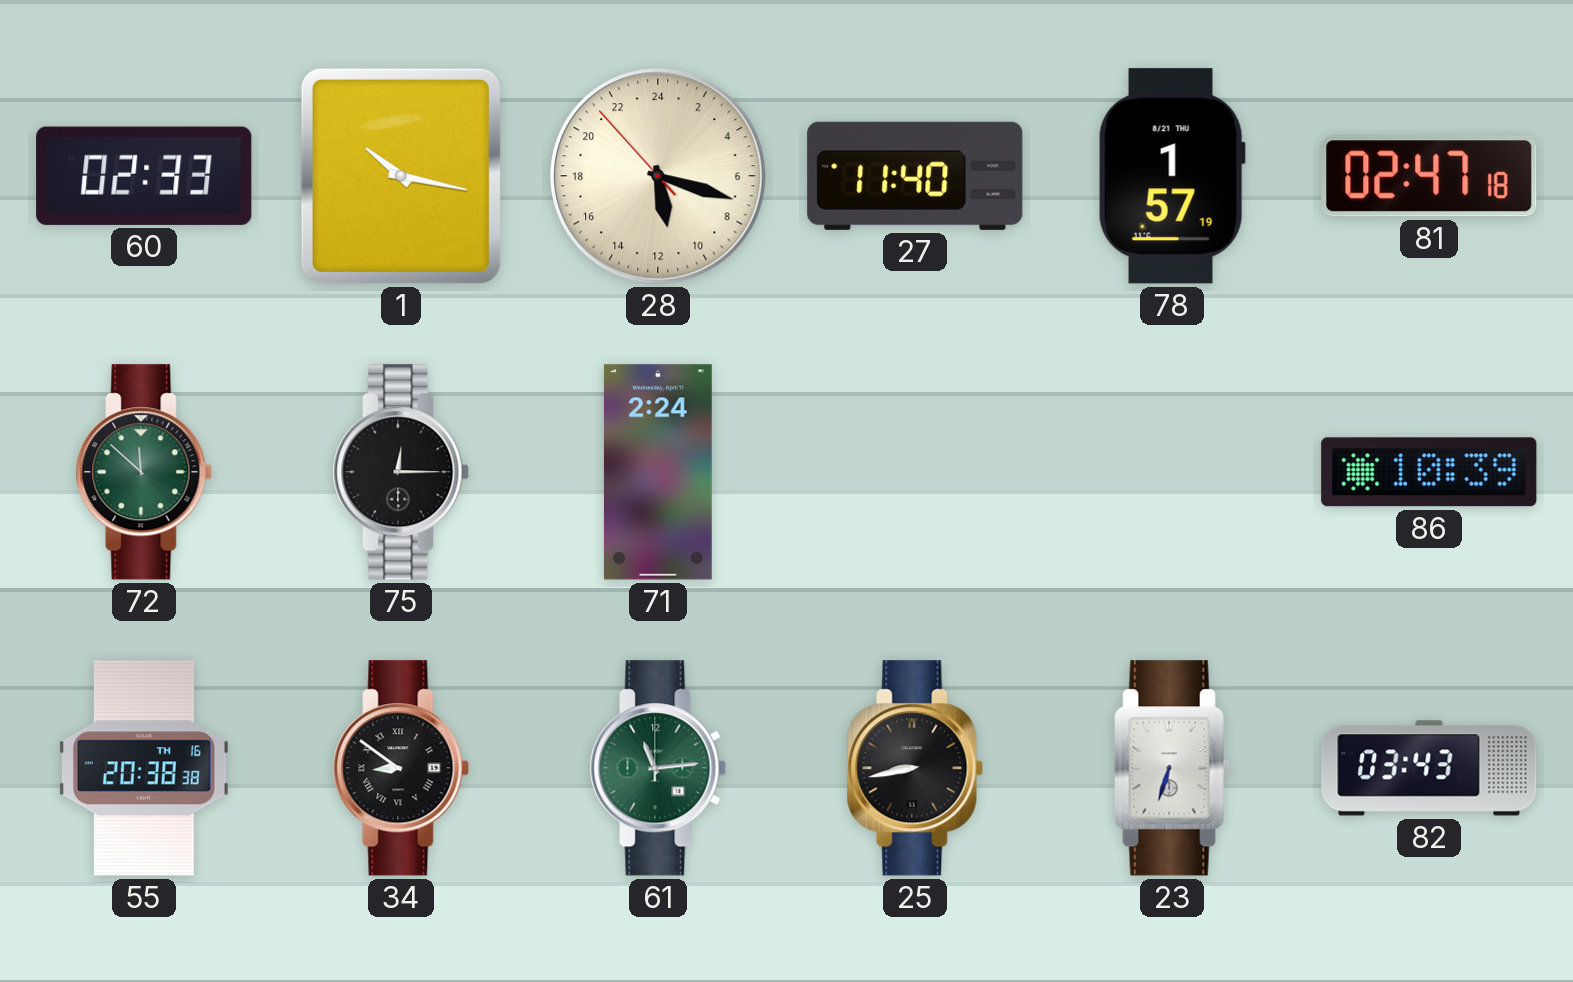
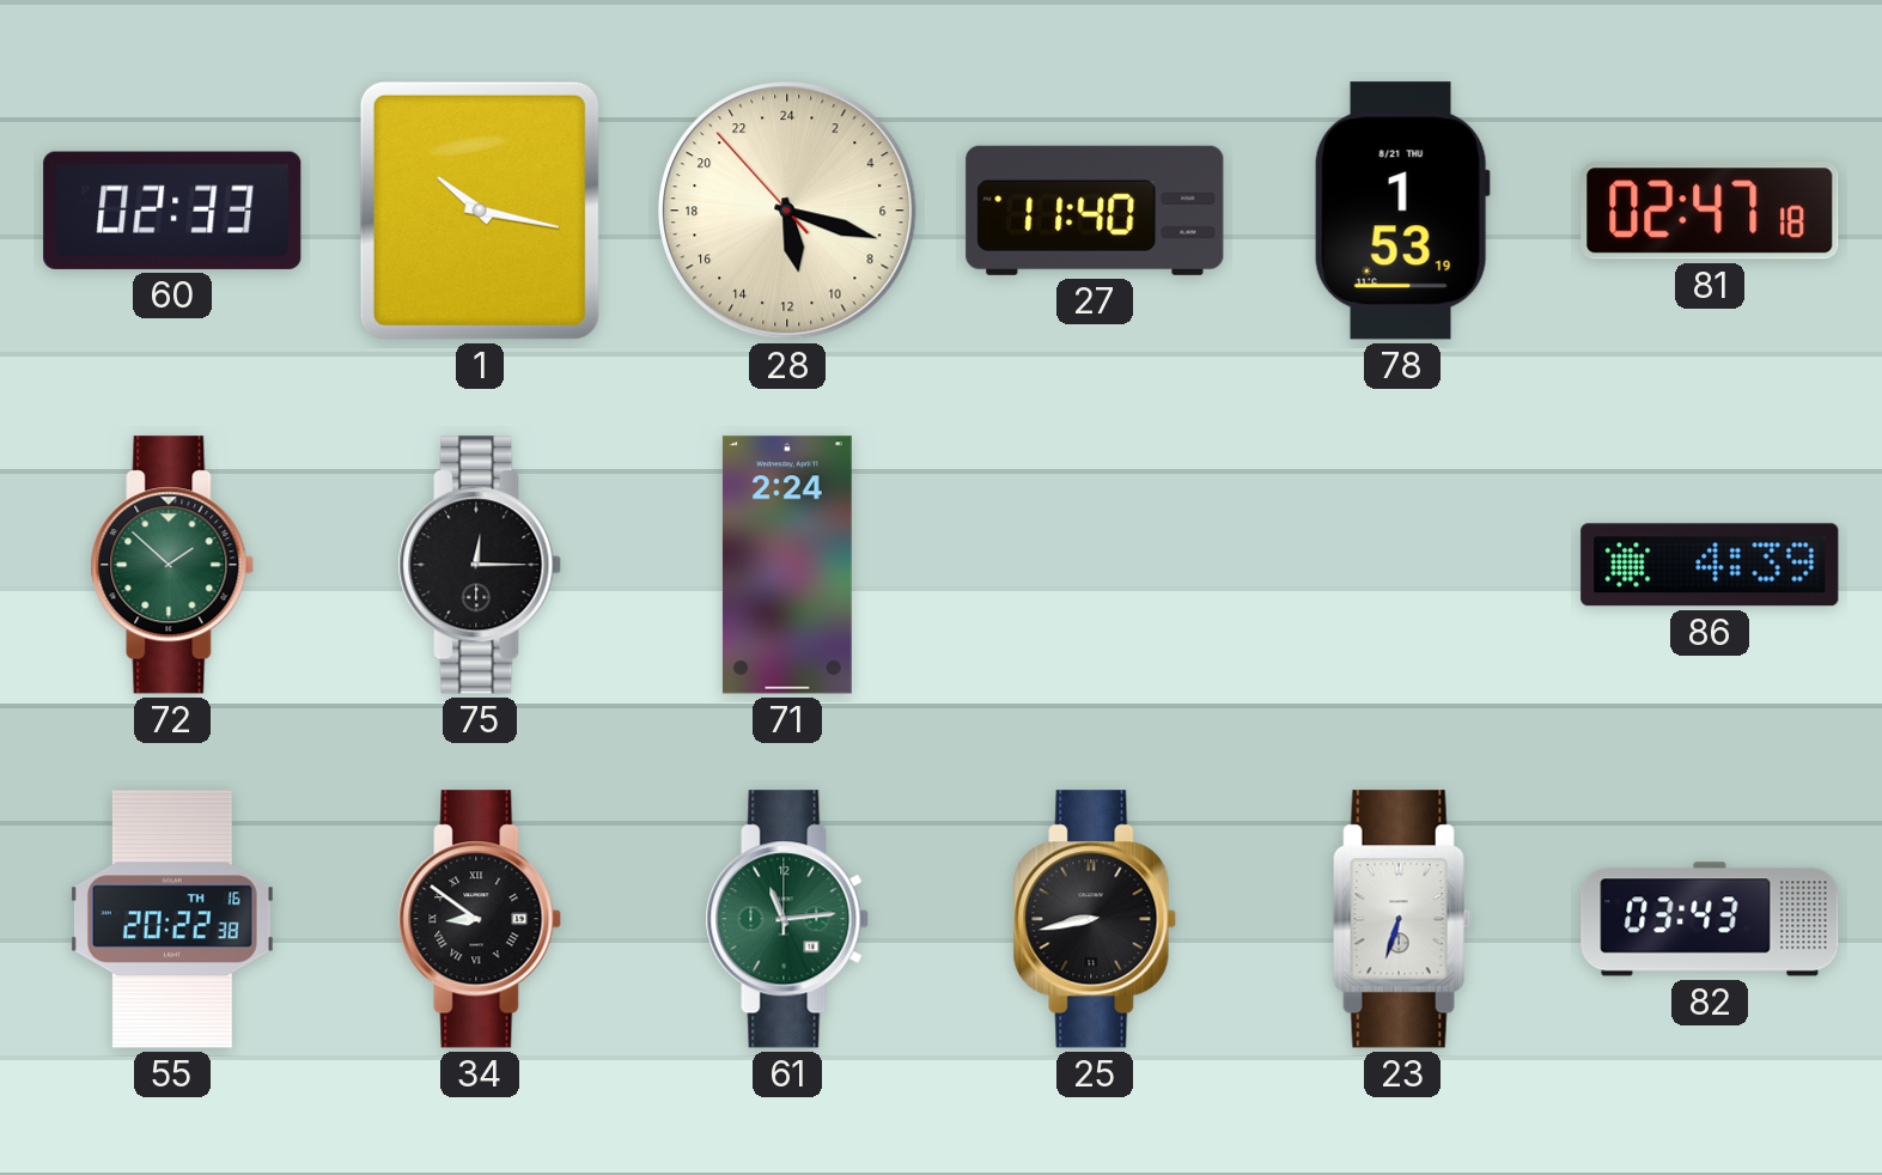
78: 1:57 -> 1:53
72: 11:52 -> 1:52
86: 10:39 -> 4:39
55: 20:38 -> 20:22
